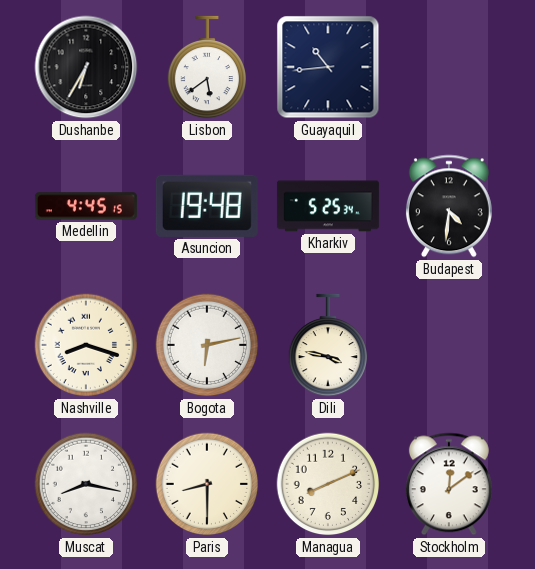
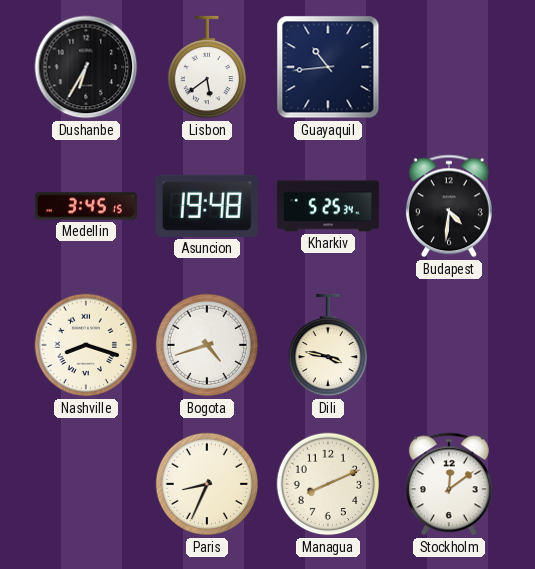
Medellin: 4:45 -> 3:45
Bogota: 6:13 -> 4:42
Muscat: 8:17 -> none
Paris: 8:30 -> 8:34
